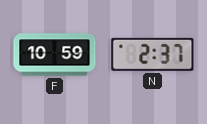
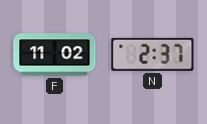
F: 10:59 -> 11:02
